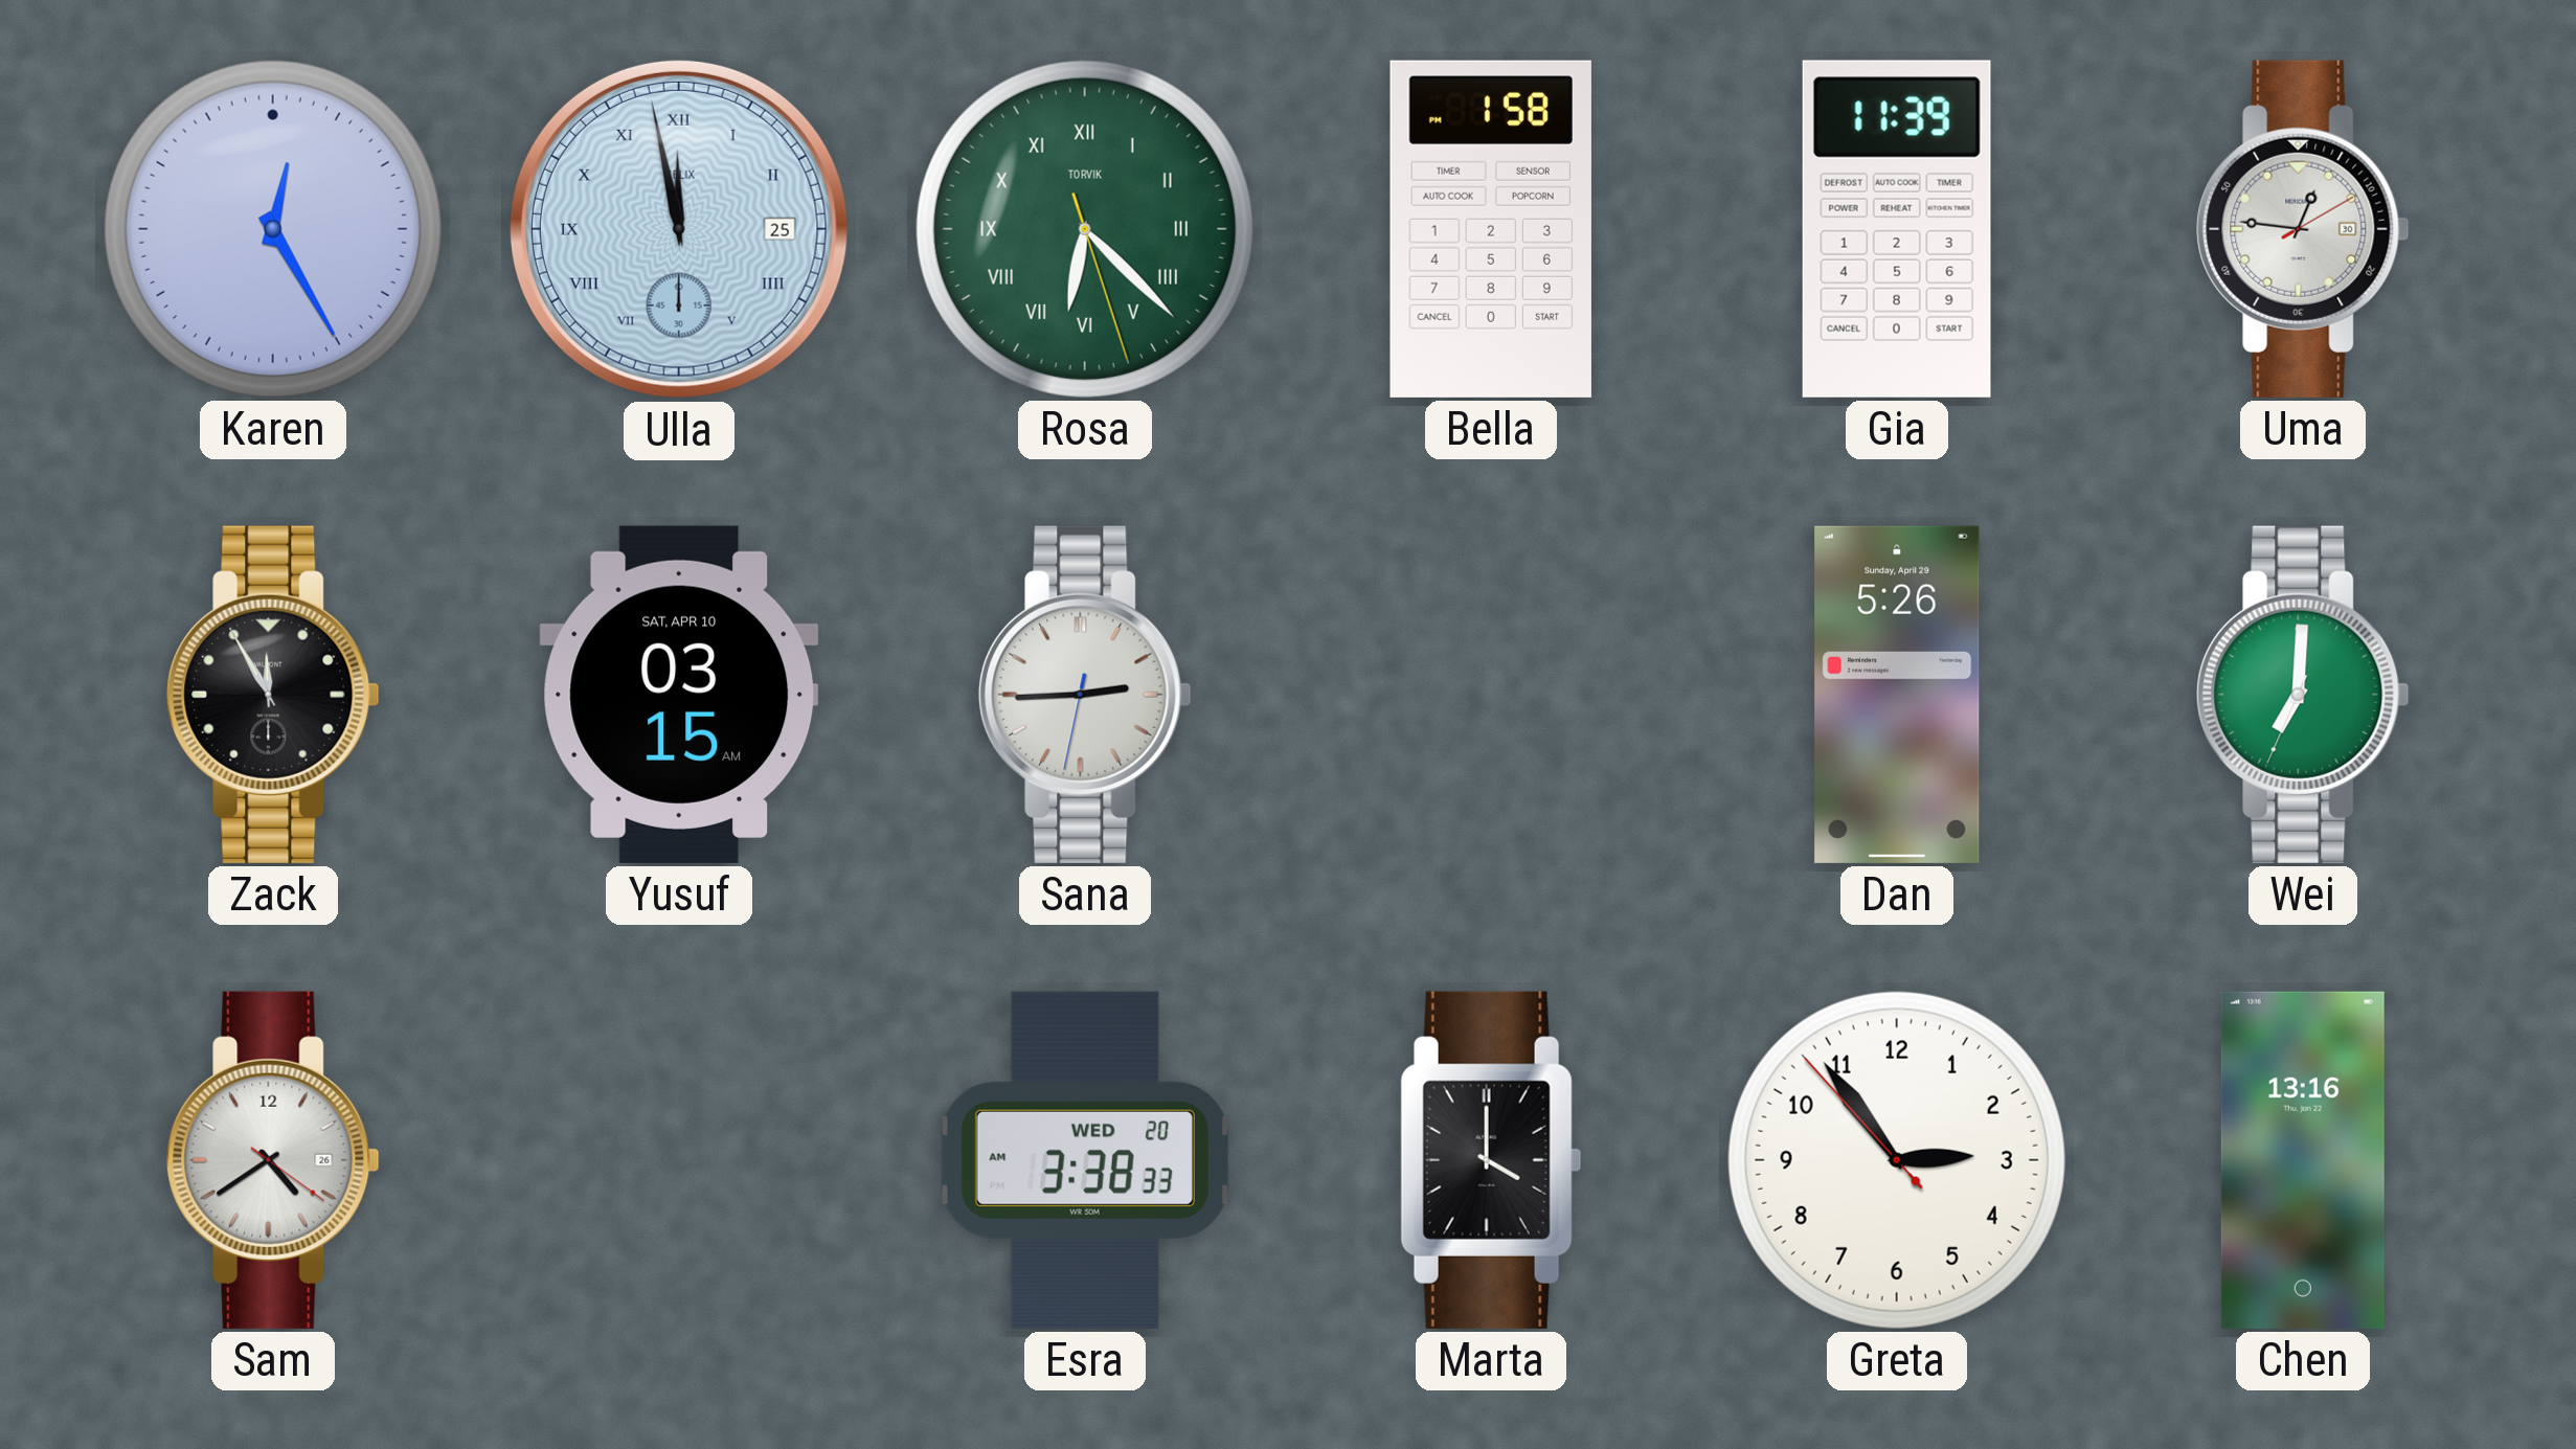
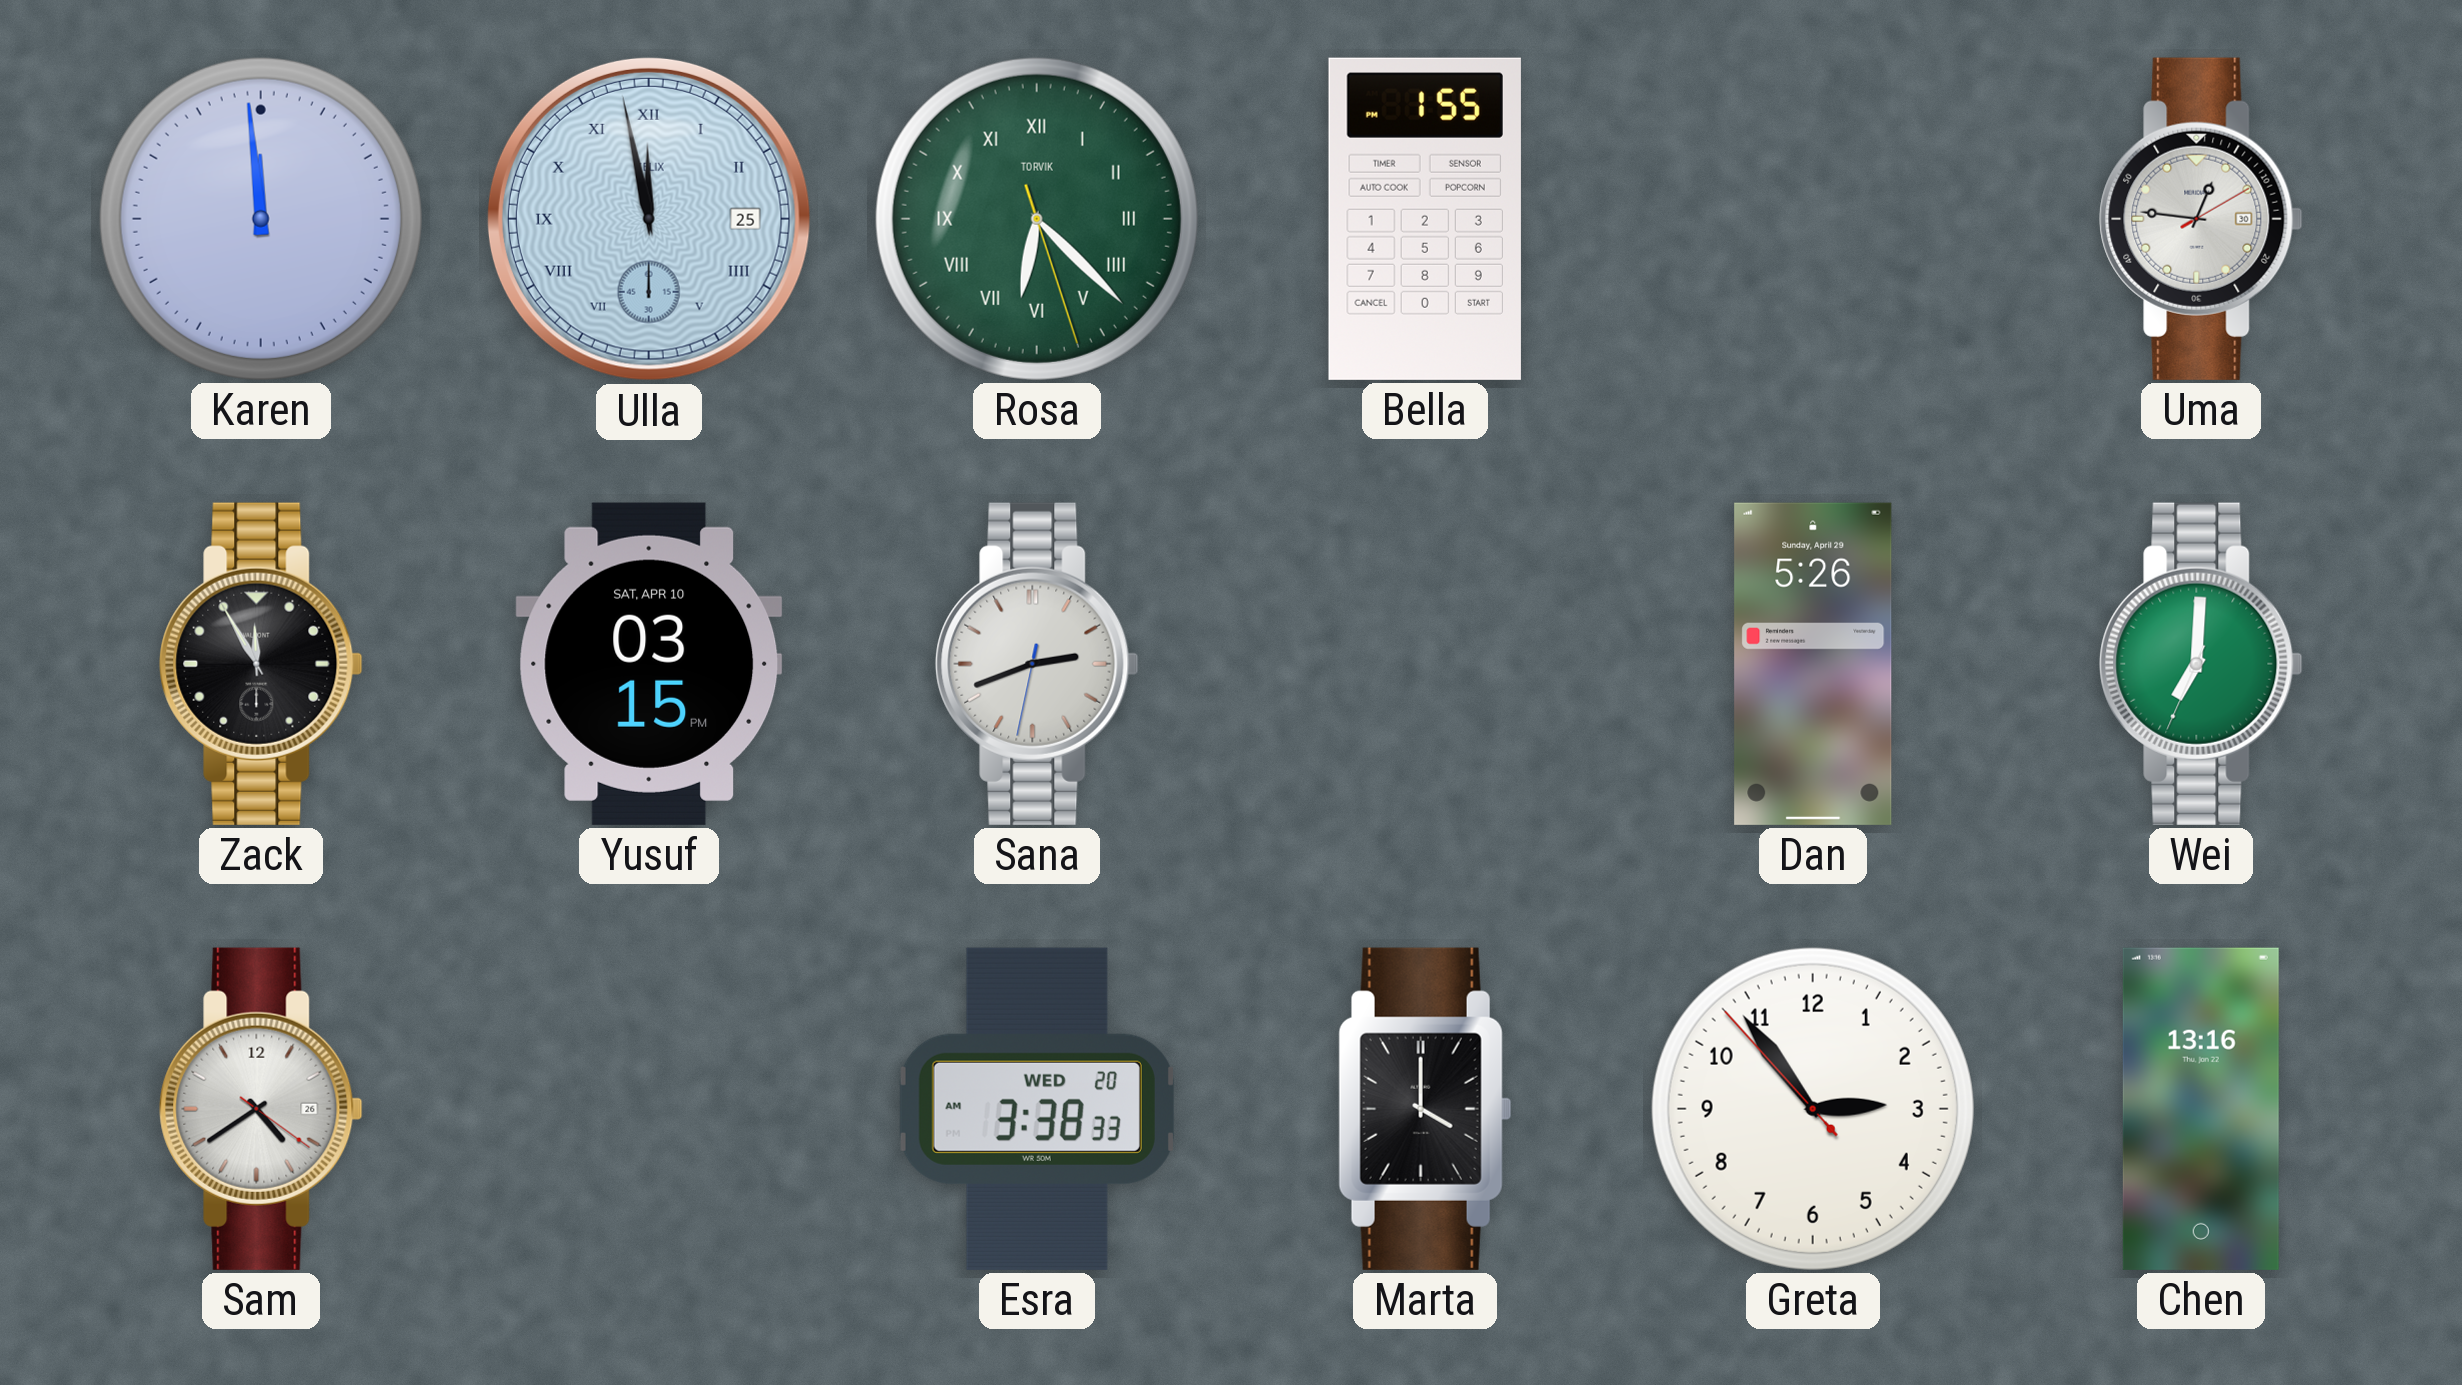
Karen: 12:25 -> 11:59
Bella: 1:58 -> 1:55
Gia: 11:39 -> none
Yusuf: 03:15 AM -> 03:15 PM
Sana: 2:44 -> 2:41
